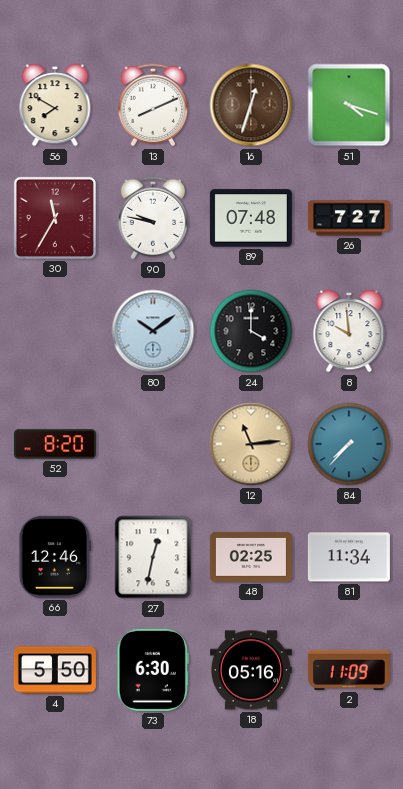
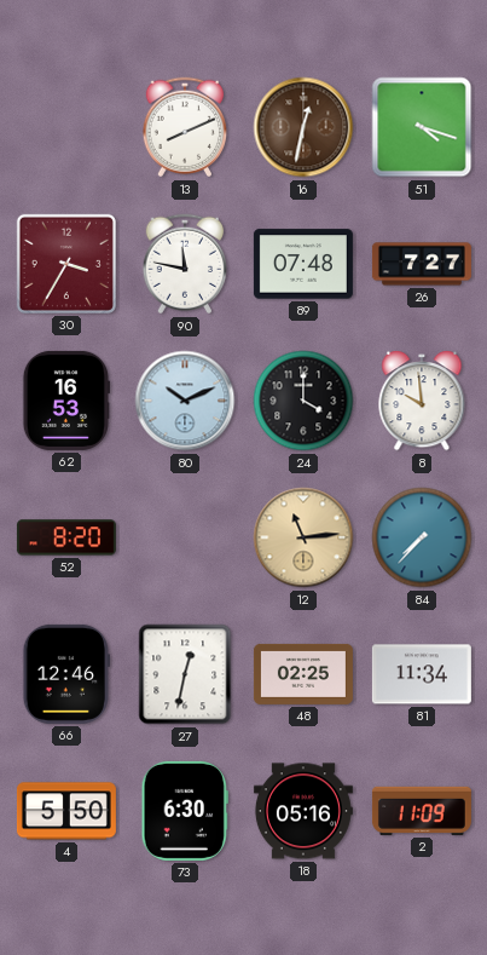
56: 7:50 -> none
16: 12:33 -> 12:32
30: 11:35 -> 3:35
90: 9:47 -> 11:47
62: none -> 16:53
80: 10:09 -> 10:11
